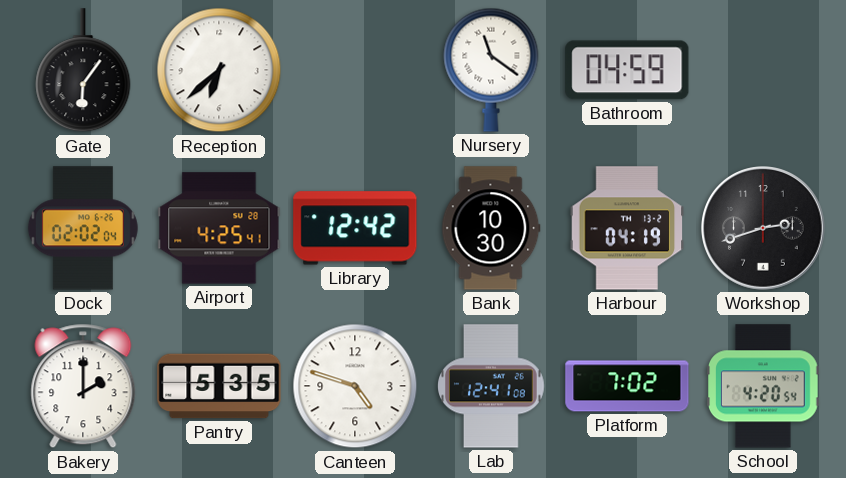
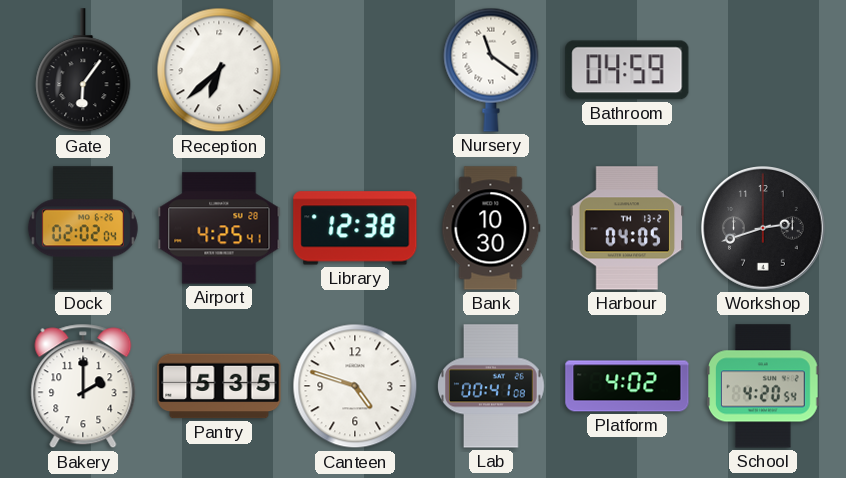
Library: 12:42 -> 12:38
Harbour: 04:19 -> 04:05
Lab: 12:41 -> 00:41
Platform: 7:02 -> 4:02
